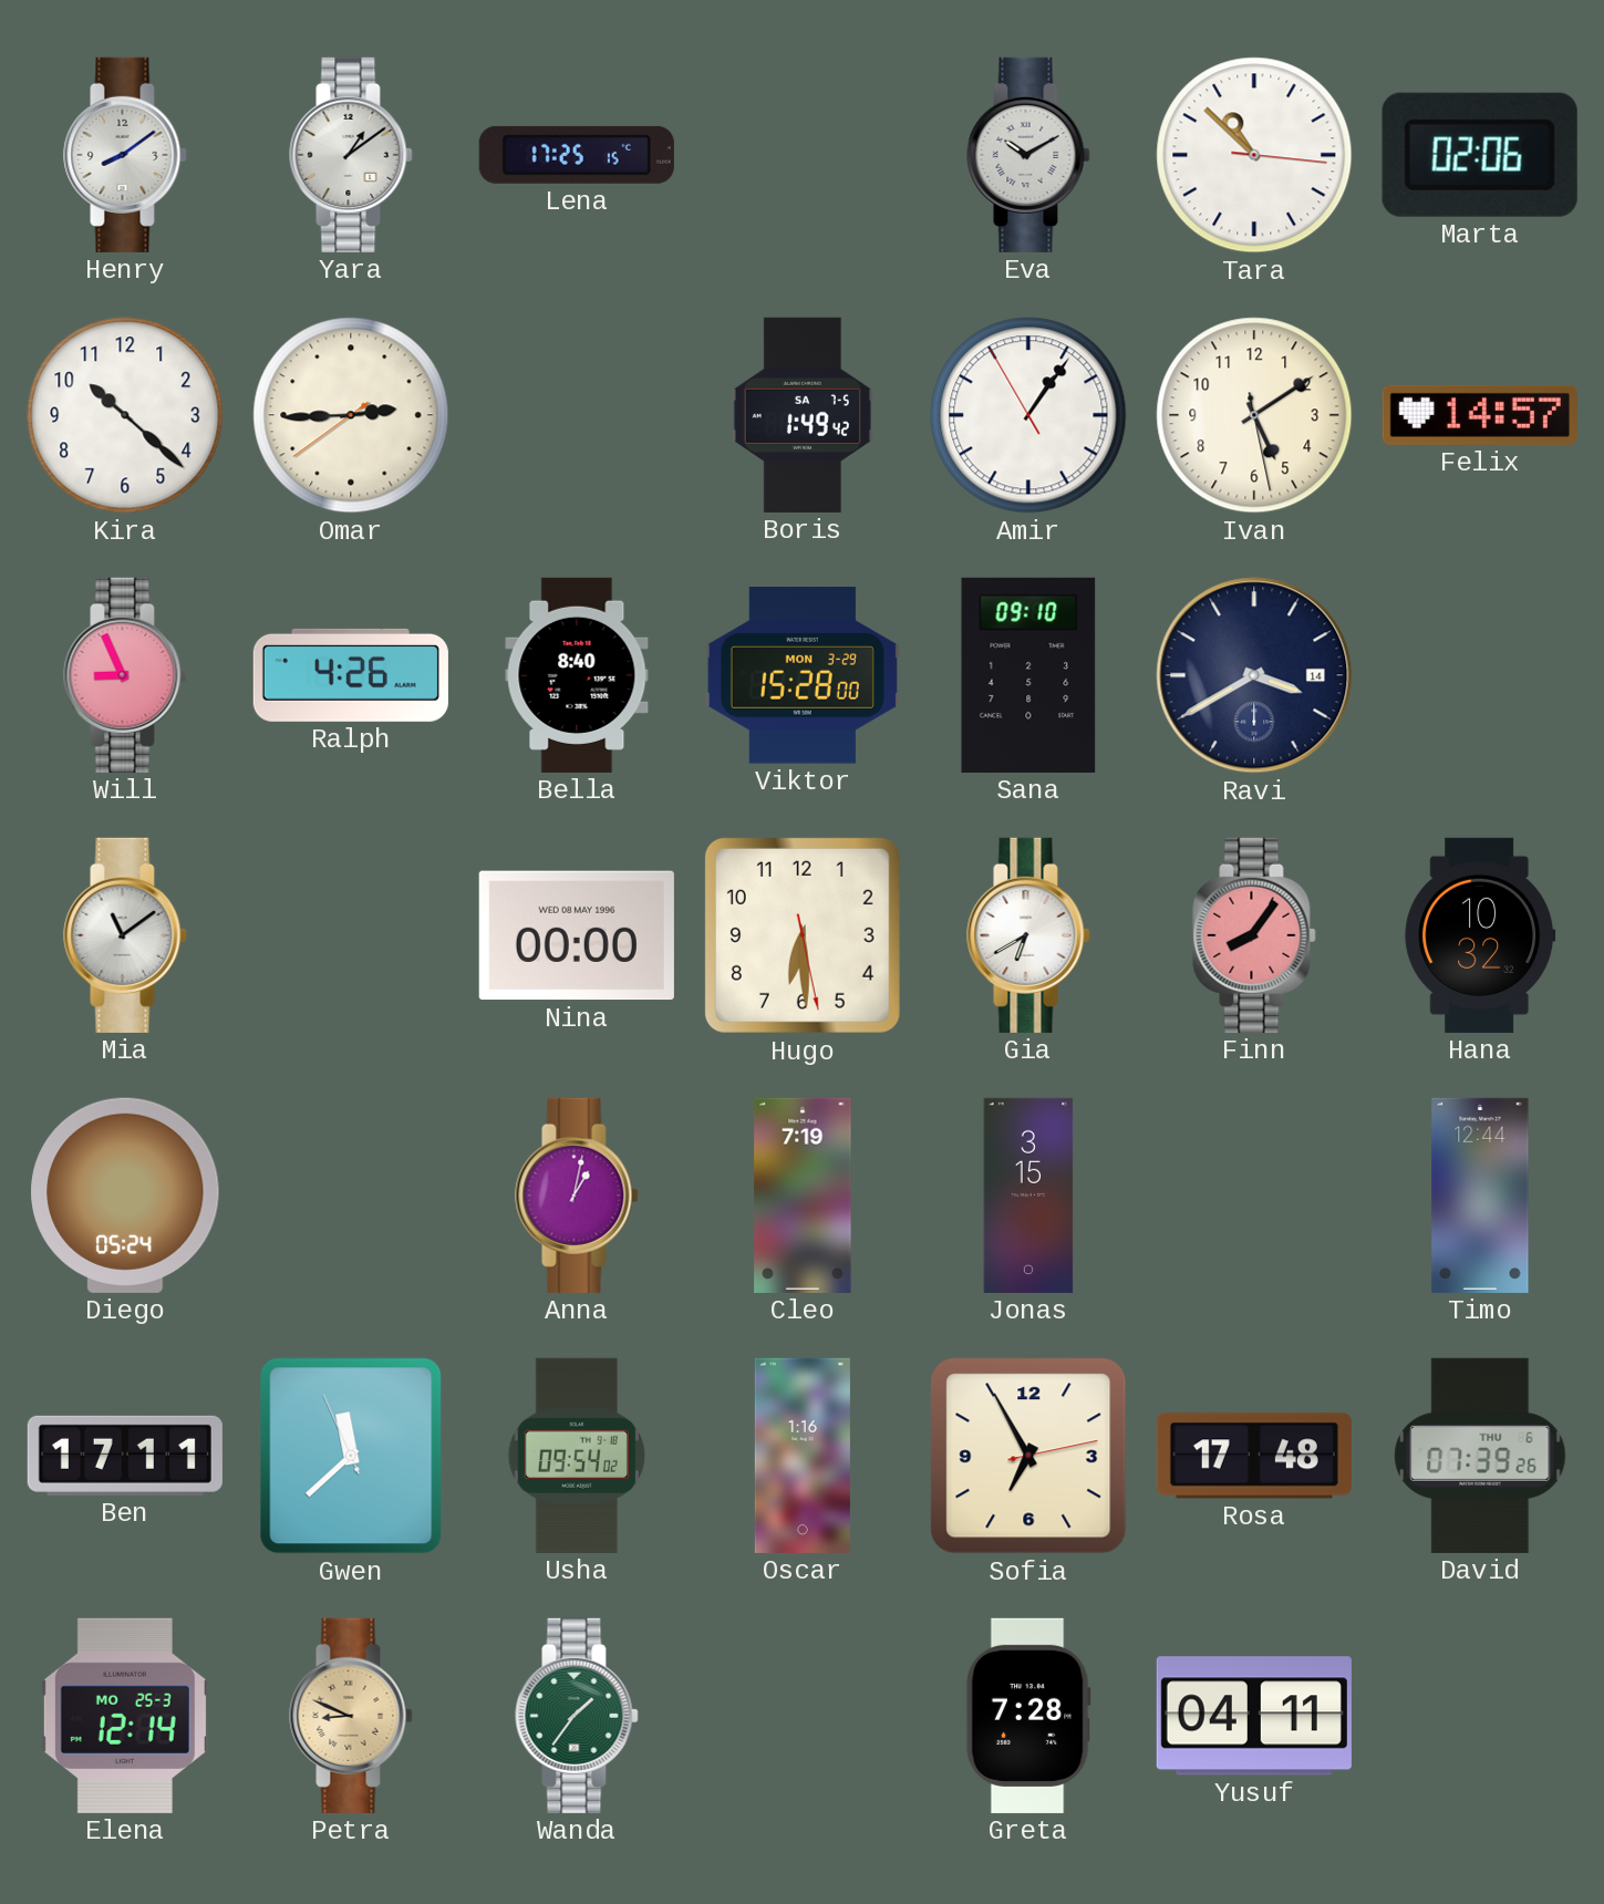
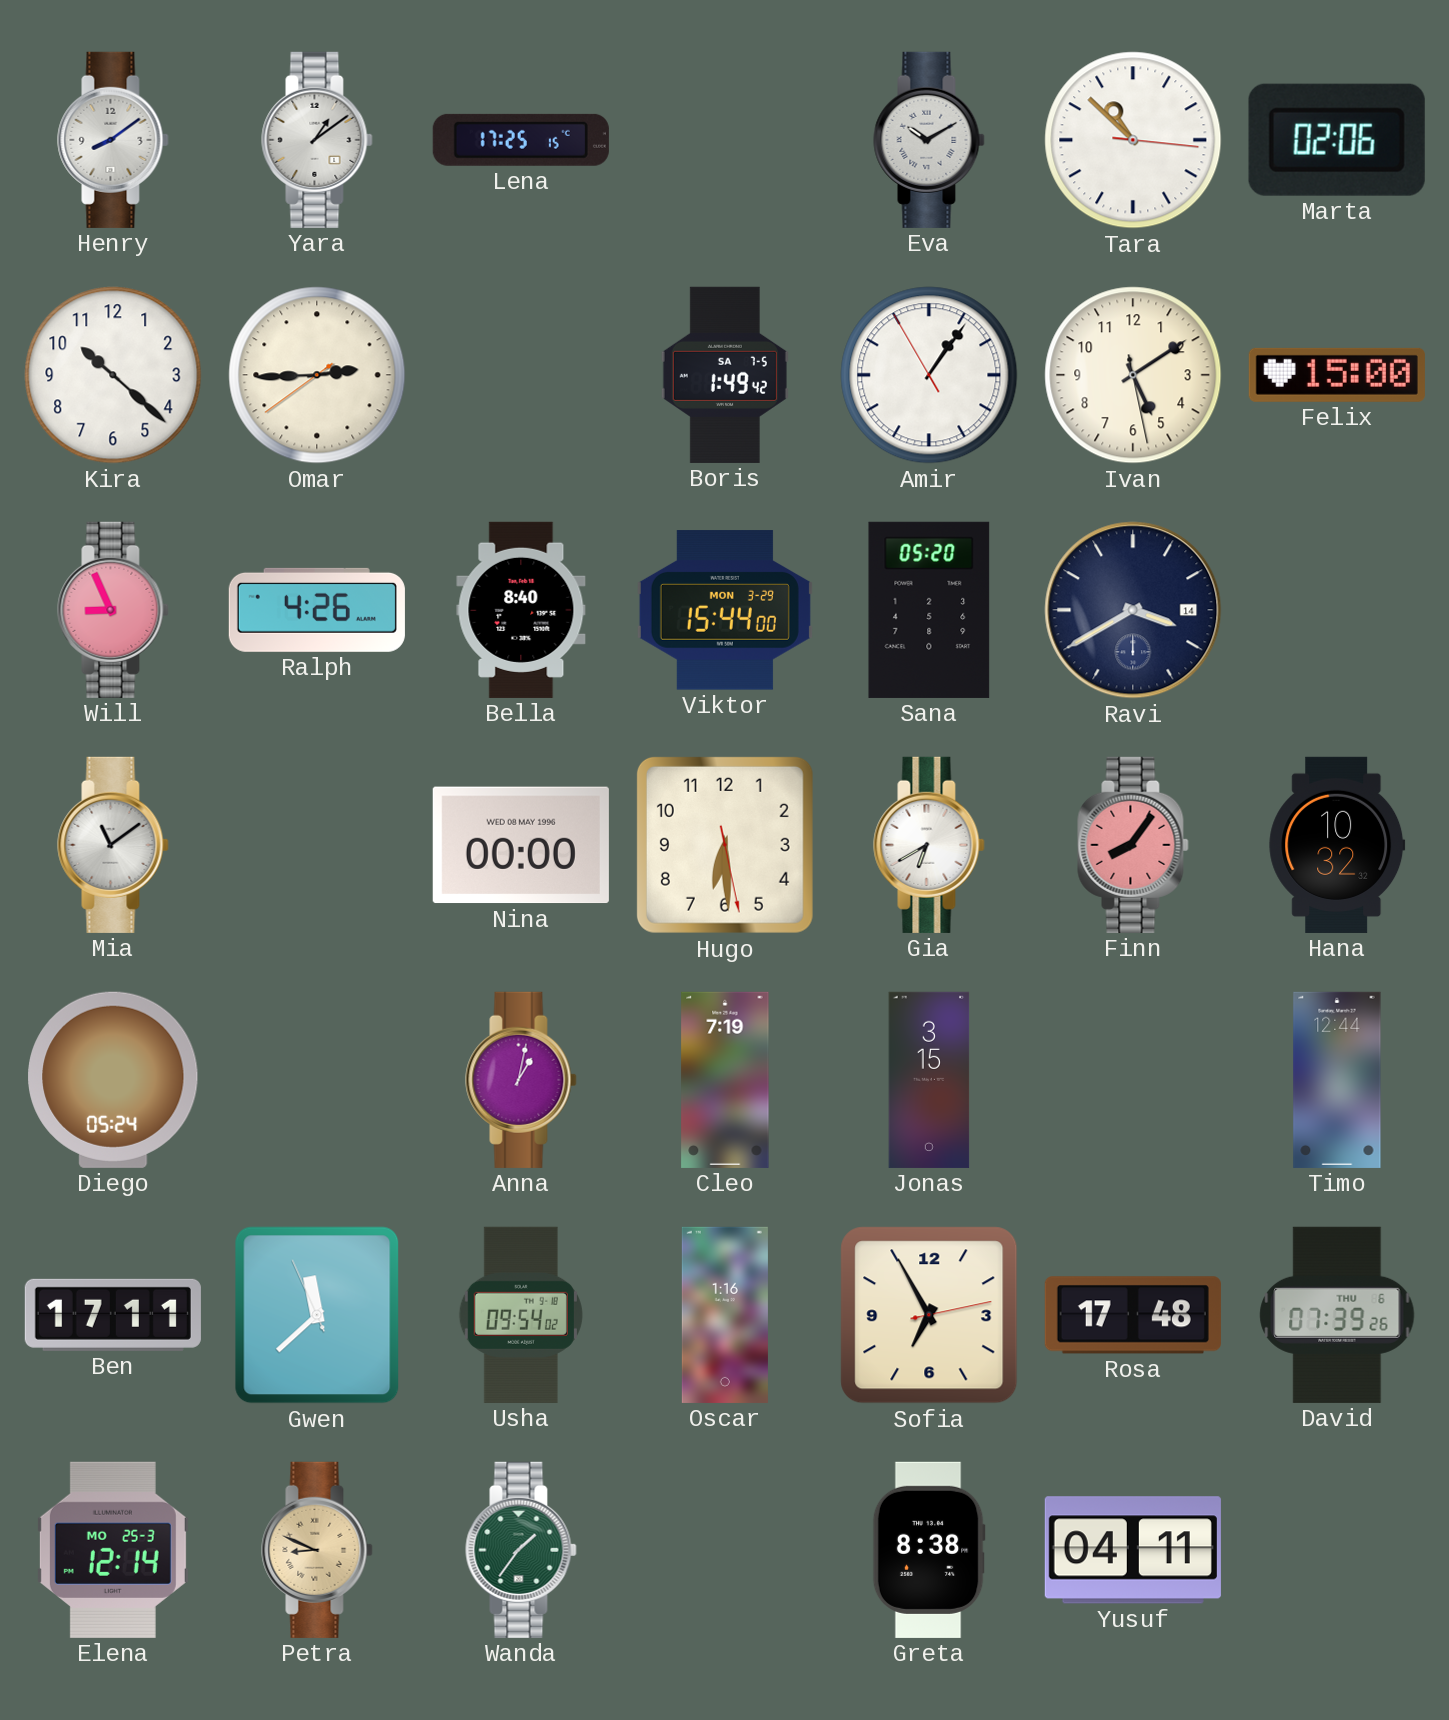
Felix: 14:57 -> 15:00
Viktor: 15:28 -> 15:44
Sana: 09:10 -> 05:20
Greta: 7:28 -> 8:38
